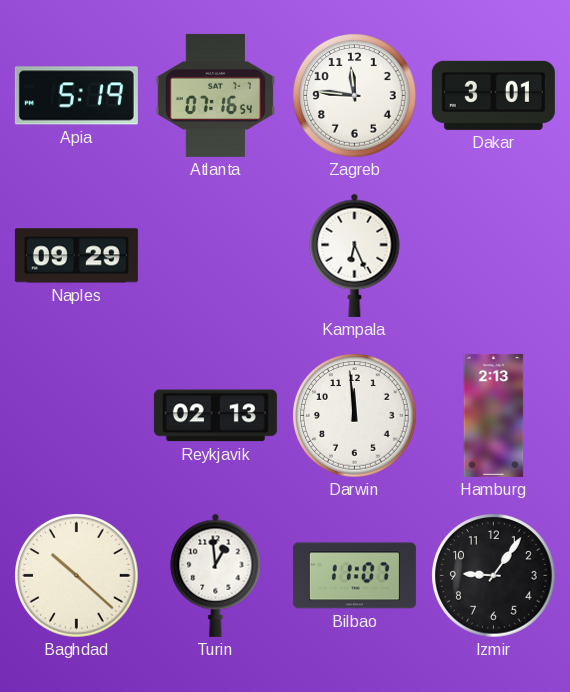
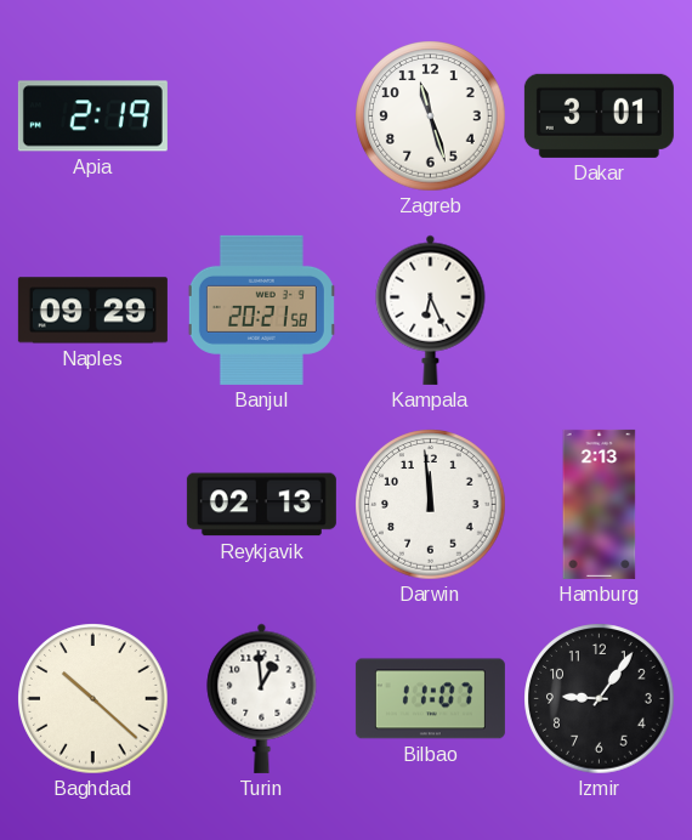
Apia: 5:19 -> 2:19
Atlanta: 07:16 -> none
Zagreb: 11:46 -> 11:27
Banjul: none -> 20:21
